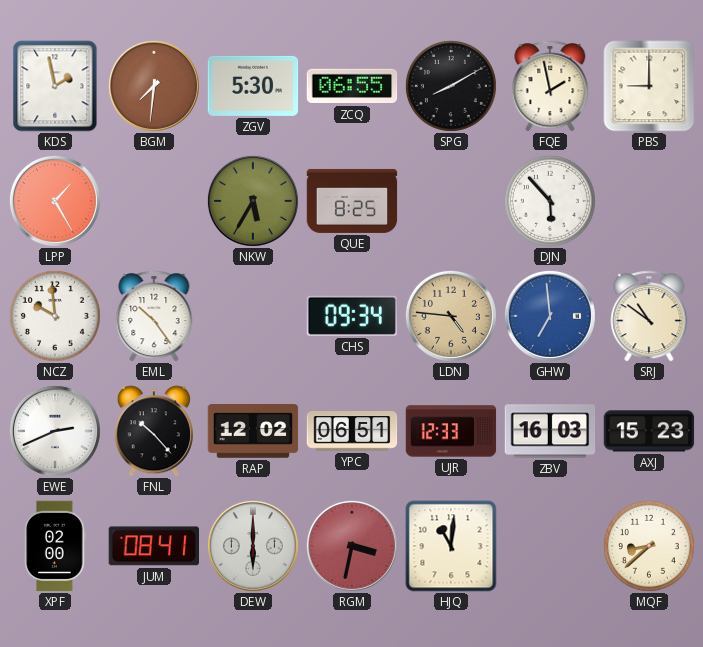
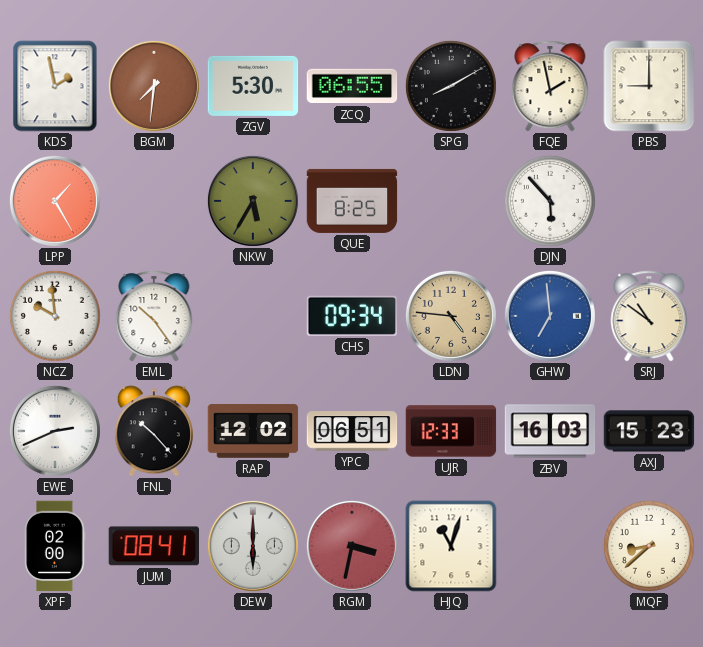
HJQ: 11:01 -> 11:03
